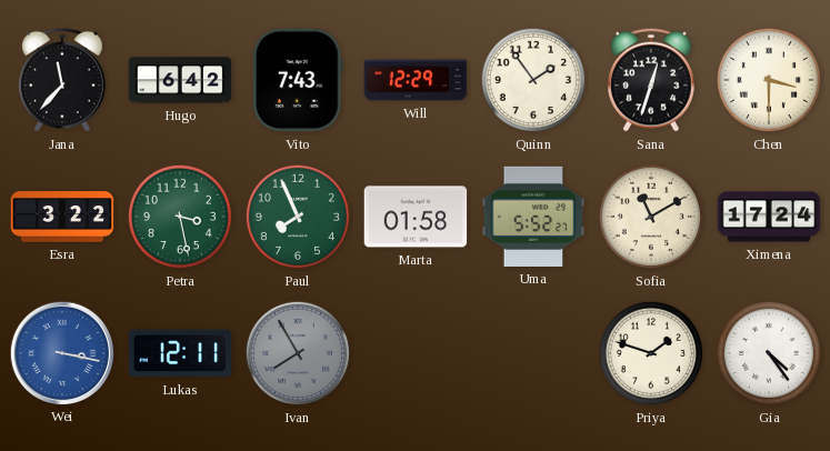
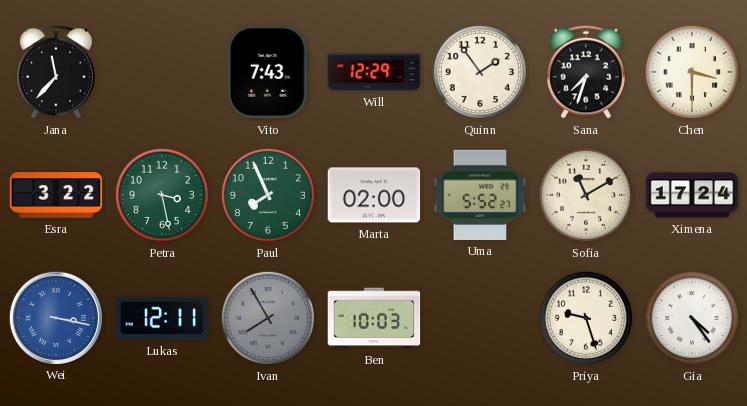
Hugo: 6:42 -> none
Sana: 12:33 -> 7:33
Marta: 01:58 -> 02:00
Ben: none -> 10:03
Priya: 1:48 -> 9:27
